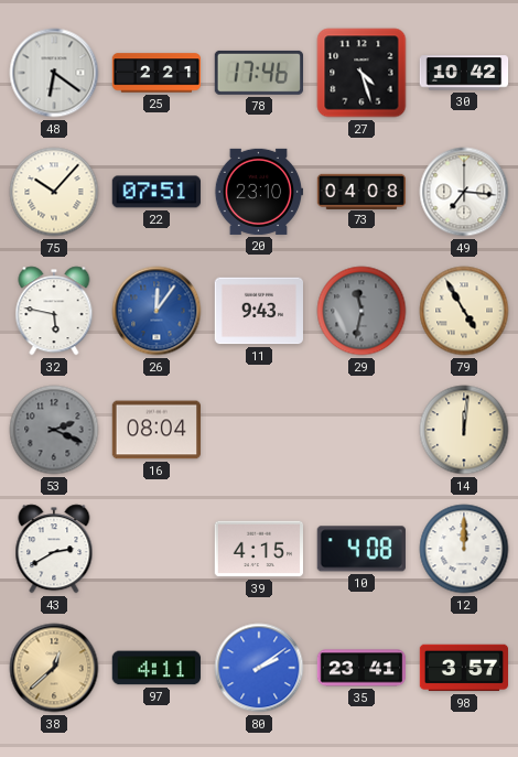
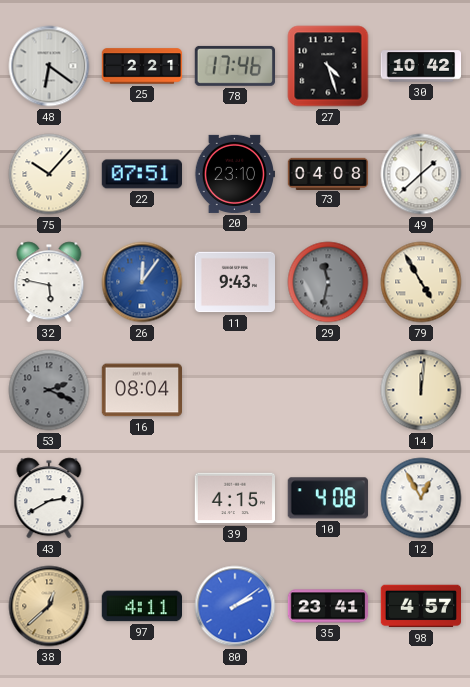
49: 7:16 -> 1:38
12: 12:00 -> 12:55
98: 3:57 -> 4:57
